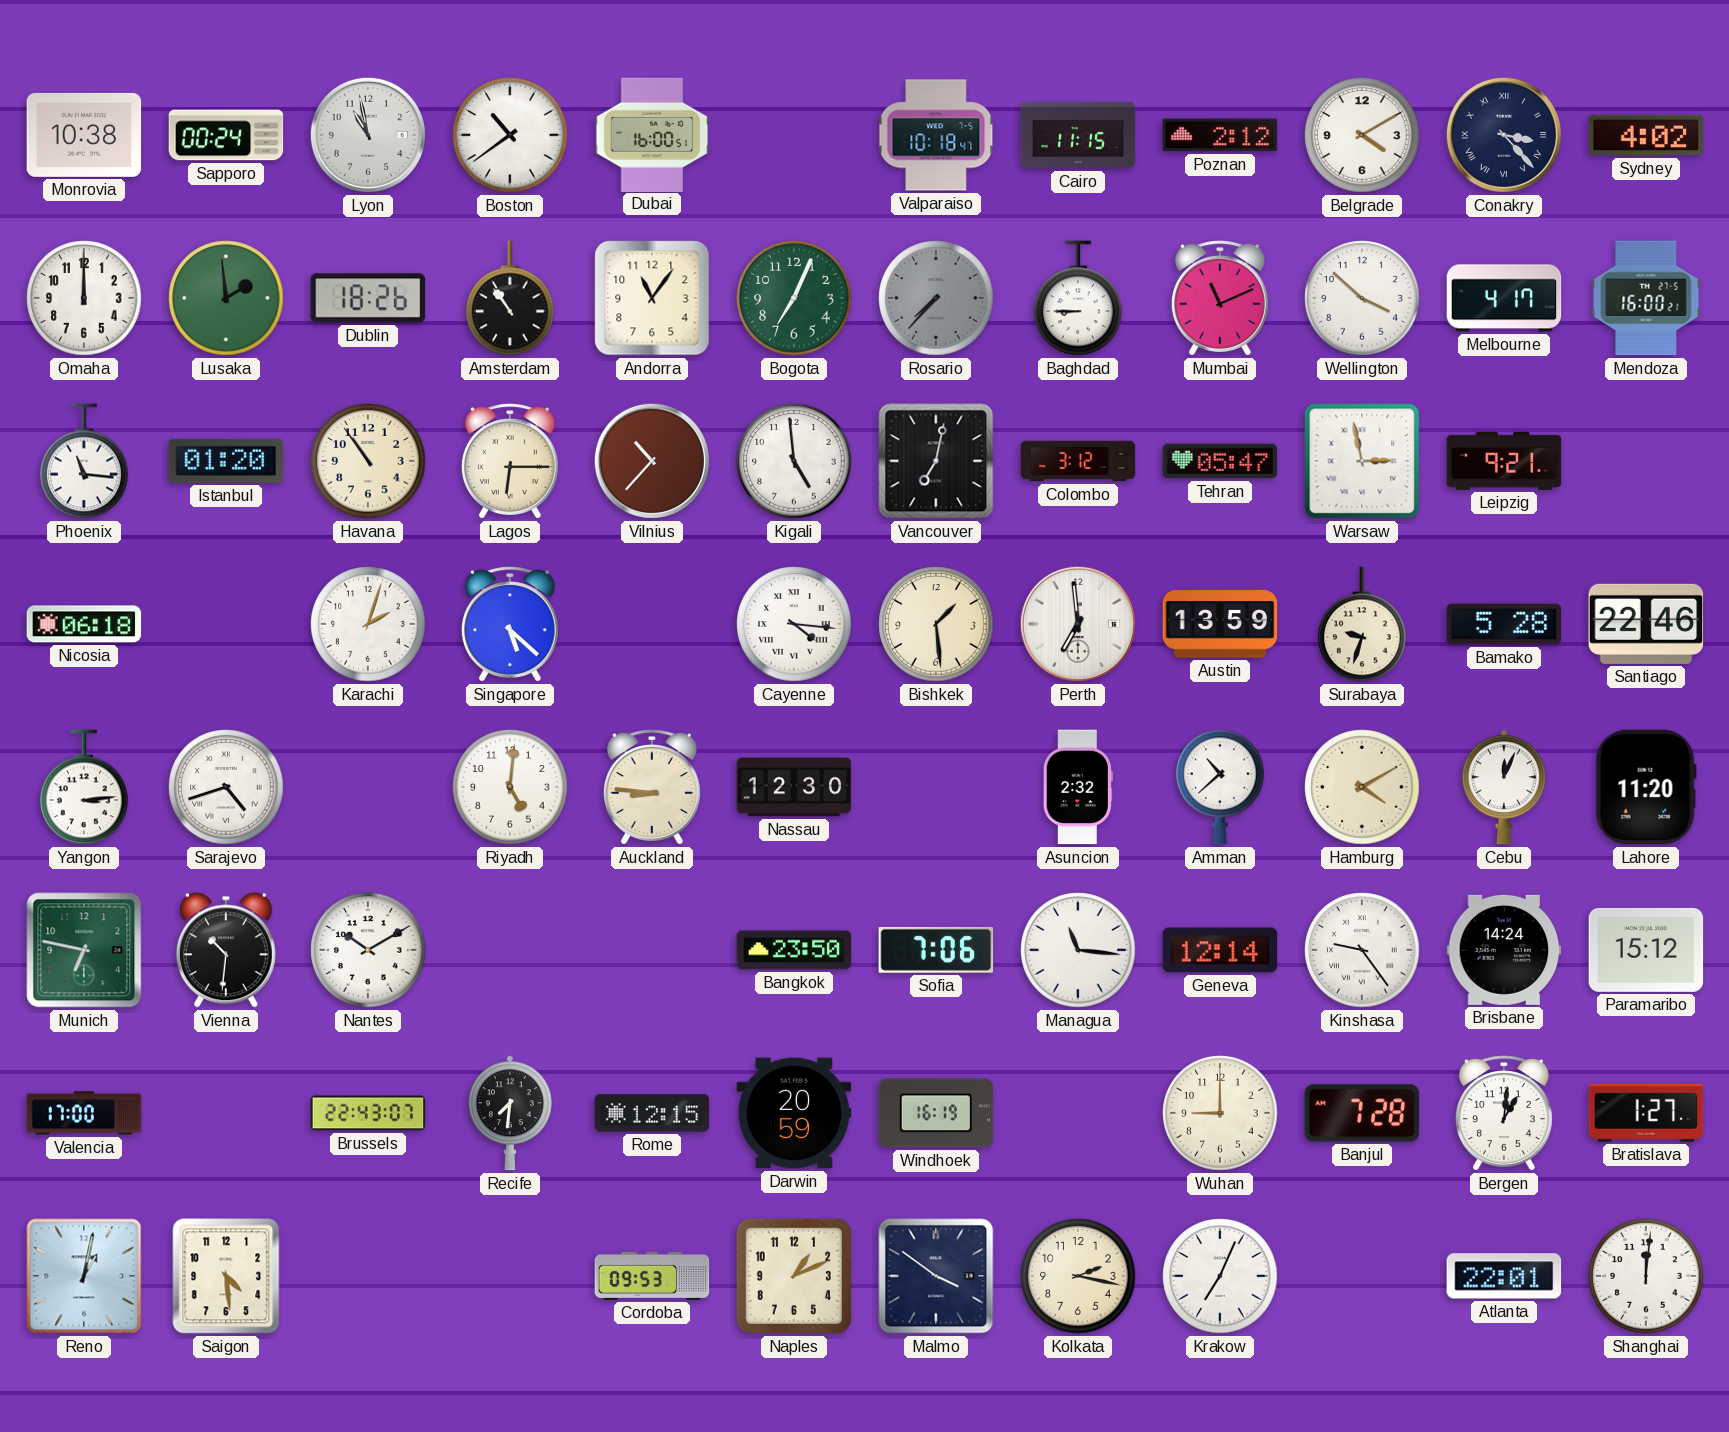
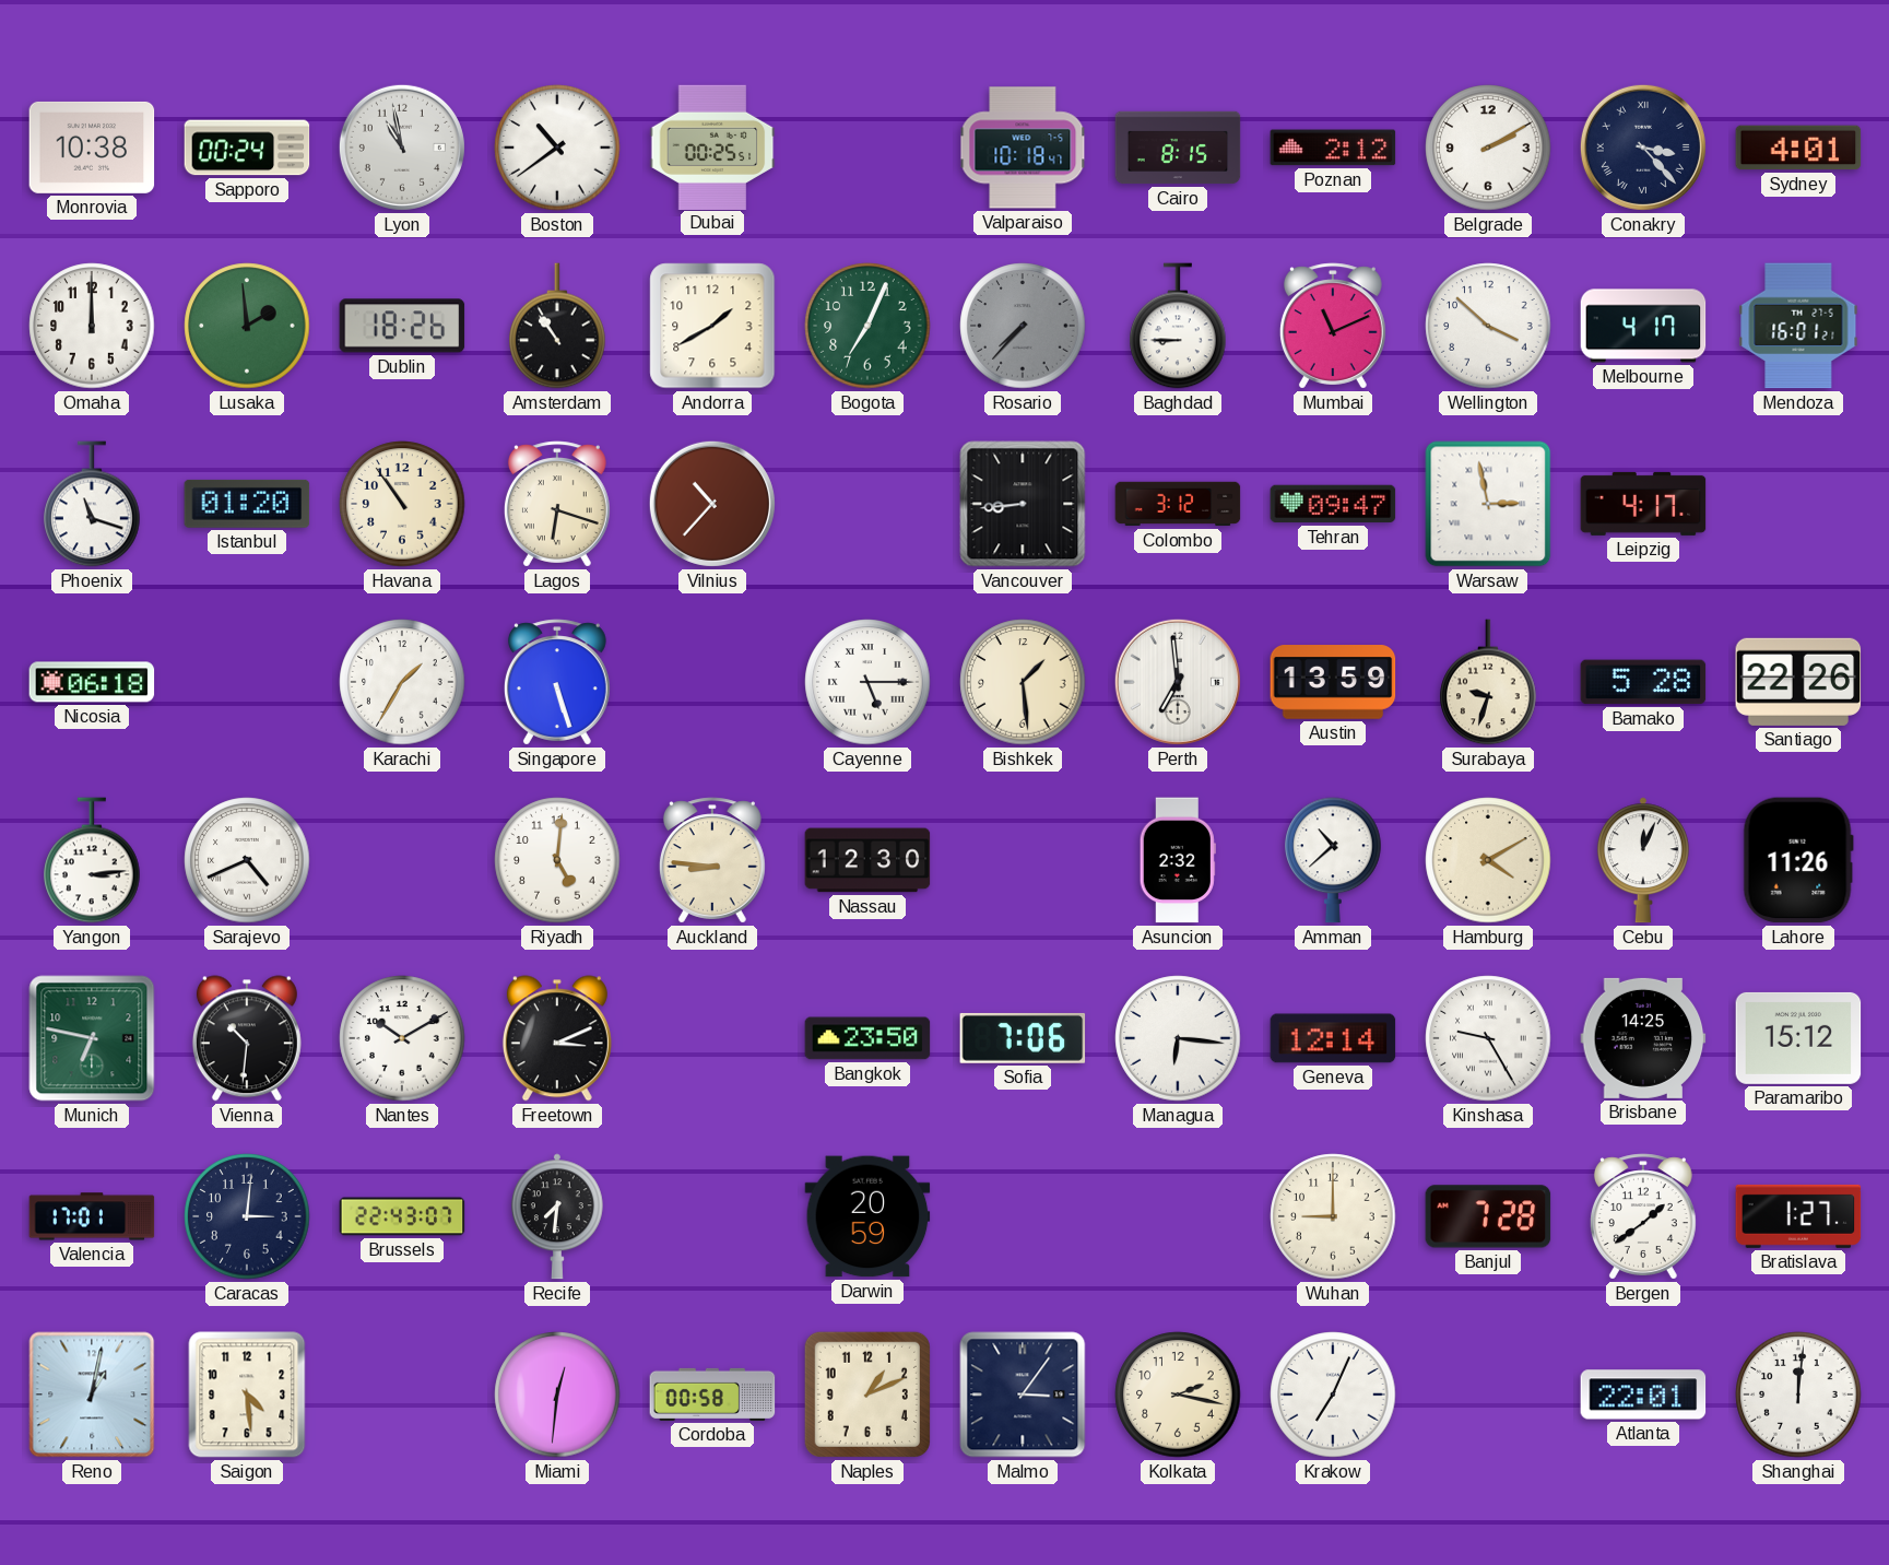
Dubai: 16:00 -> 00:25
Cairo: 11:15 -> 8:15
Belgrade: 4:10 -> 2:10
Sydney: 4:02 -> 4:01
Andorra: 11:06 -> 1:40
Mendoza: 16:00 -> 16:01
Phoenix: 11:16 -> 11:18
Lagos: 6:15 -> 6:18
Kigali: 4:59 -> none
Vancouver: 7:02 -> 8:44
Tehran: 05:47 -> 09:47
Leipzig: 9:21 -> 4:17
Karachi: 2:03 -> 1:35
Singapore: 5:22 -> 5:27
Cayenne: 4:16 -> 5:15
Santiago: 22:46 -> 22:26
Sarajevo: 4:42 -> 4:41
Lahore: 11:20 -> 11:26
Freetown: none -> 3:11
Managua: 11:16 -> 6:16
Kinshasa: 9:24 -> 9:25
Brisbane: 14:24 -> 14:25
Valencia: 17:00 -> 17:01
Caracas: none -> 3:01
Rome: 12:15 -> none
Windhoek: 16:19 -> none
Bergen: 1:01 -> 1:39
Miami: none -> 12:31
Cordoba: 09:53 -> 00:58
Malmo: 3:51 -> 3:06
